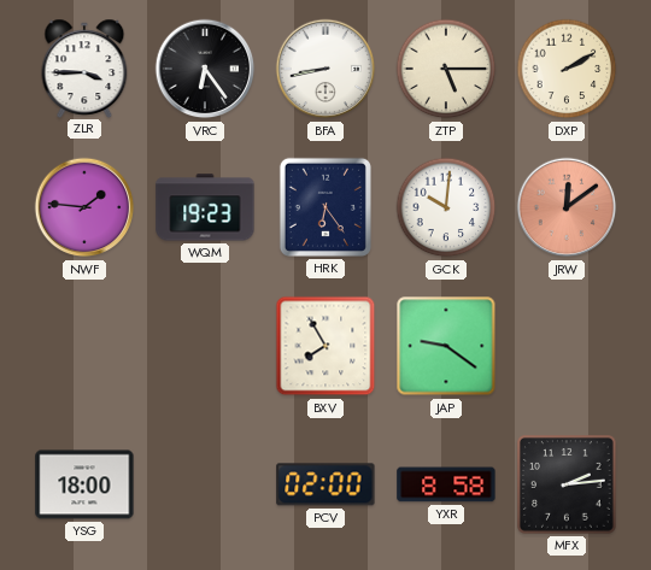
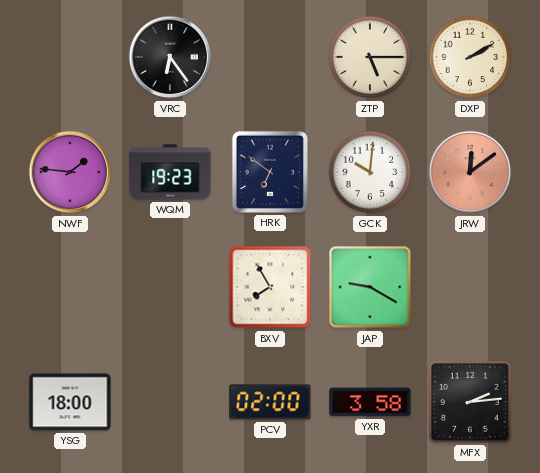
ZLR: 3:45 -> none
BFA: 8:43 -> none
HRK: 6:24 -> 6:51
JAP: 9:21 -> 9:20
YXR: 8:58 -> 3:58
